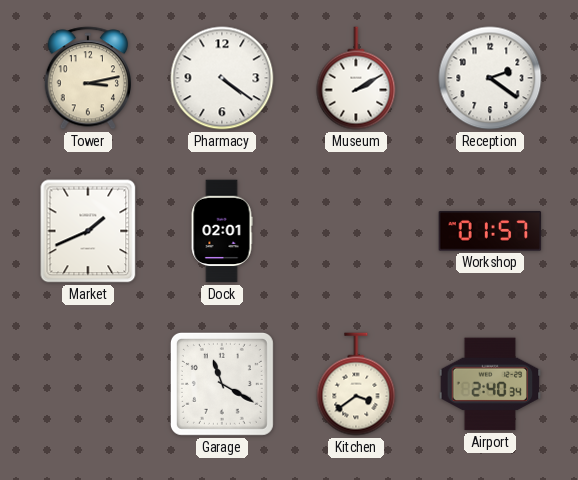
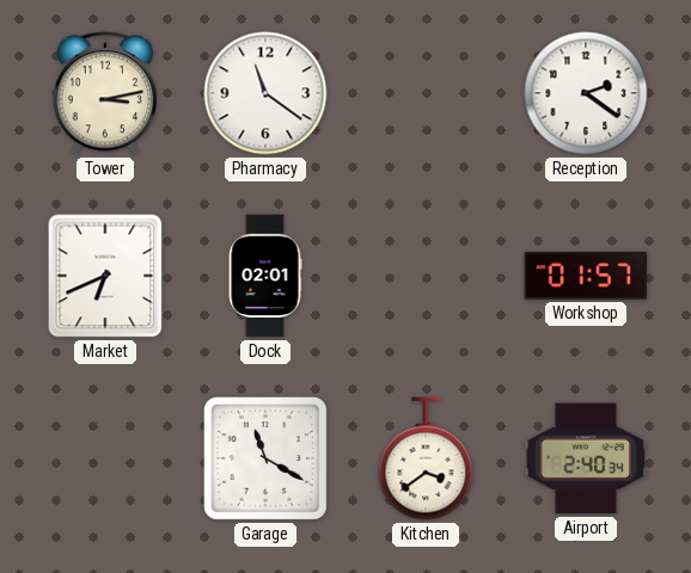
Pharmacy: 4:21 -> 11:21
Museum: 2:10 -> none
Market: 1:41 -> 6:41
